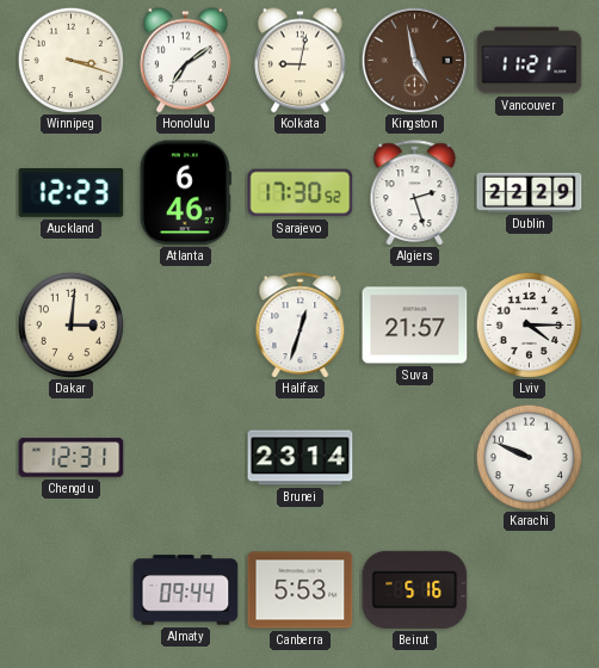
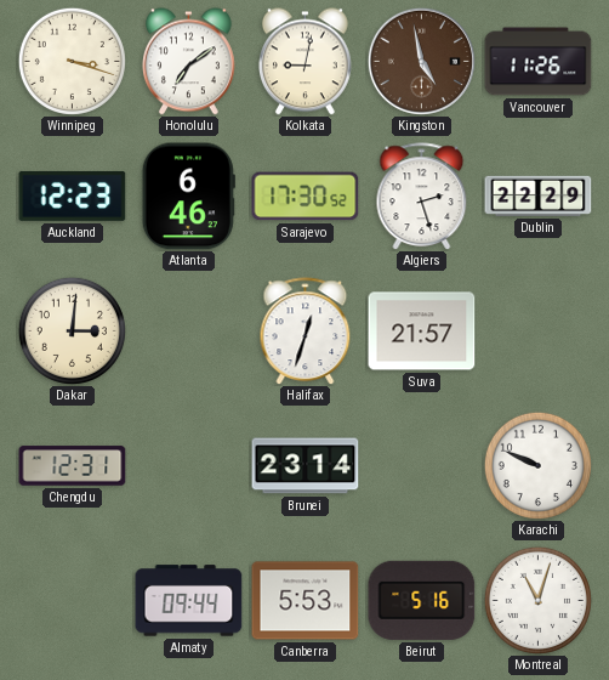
Vancouver: 11:21 -> 11:26
Lviv: 4:15 -> none
Montreal: none -> 11:03
